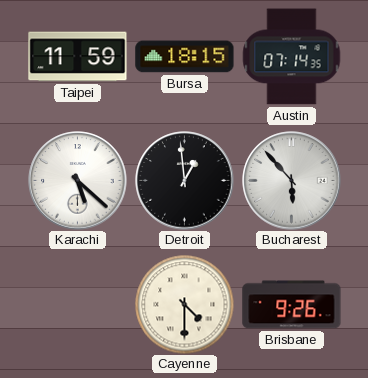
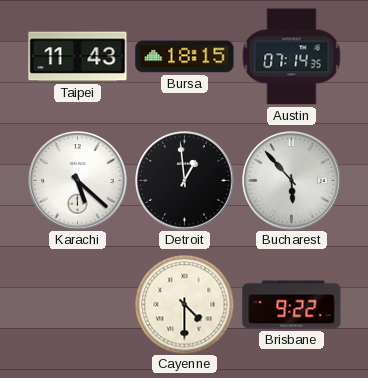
Taipei: 11:59 -> 11:43
Brisbane: 9:26 -> 9:22
